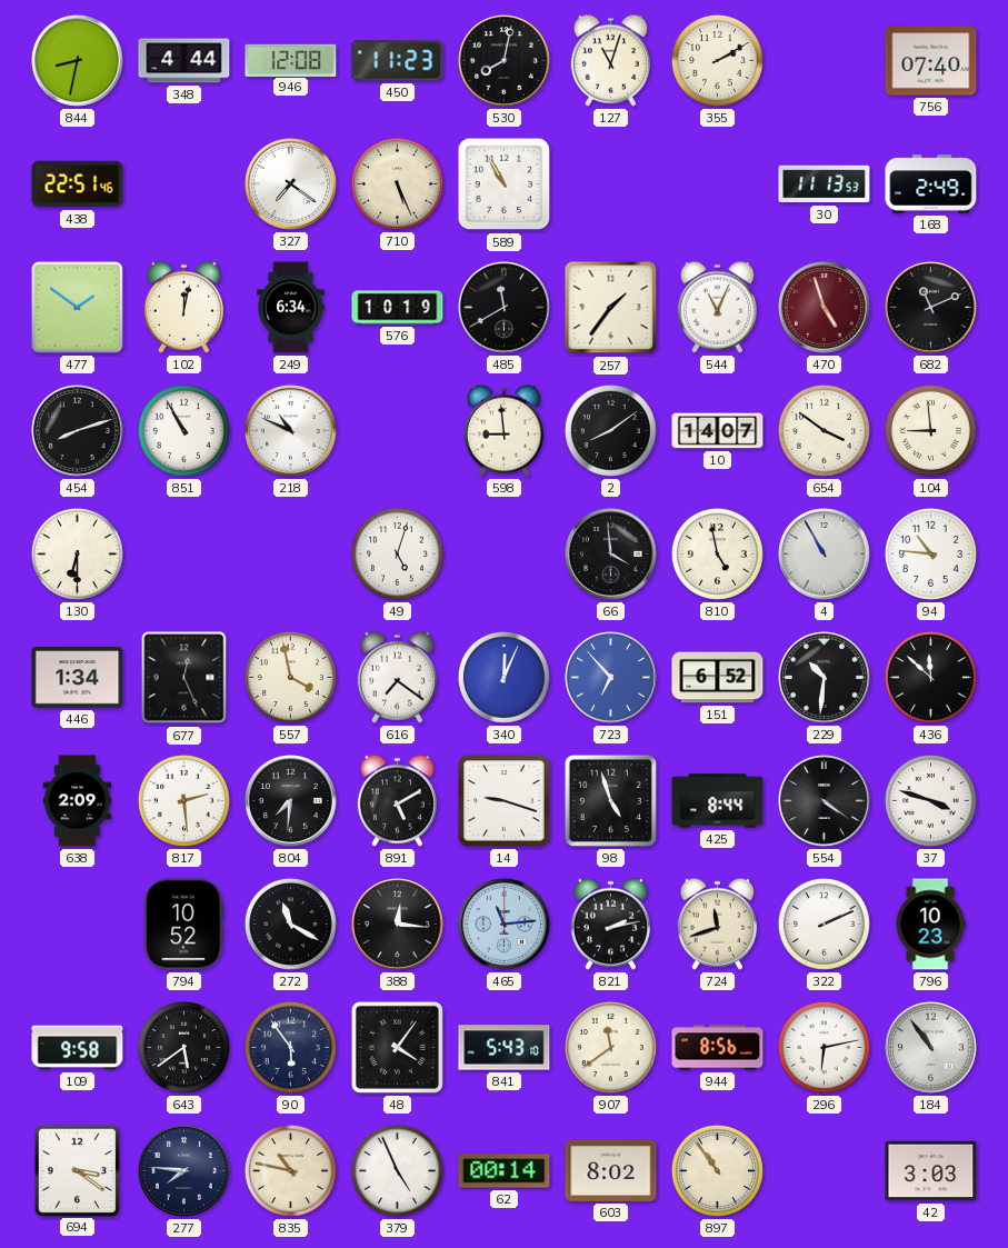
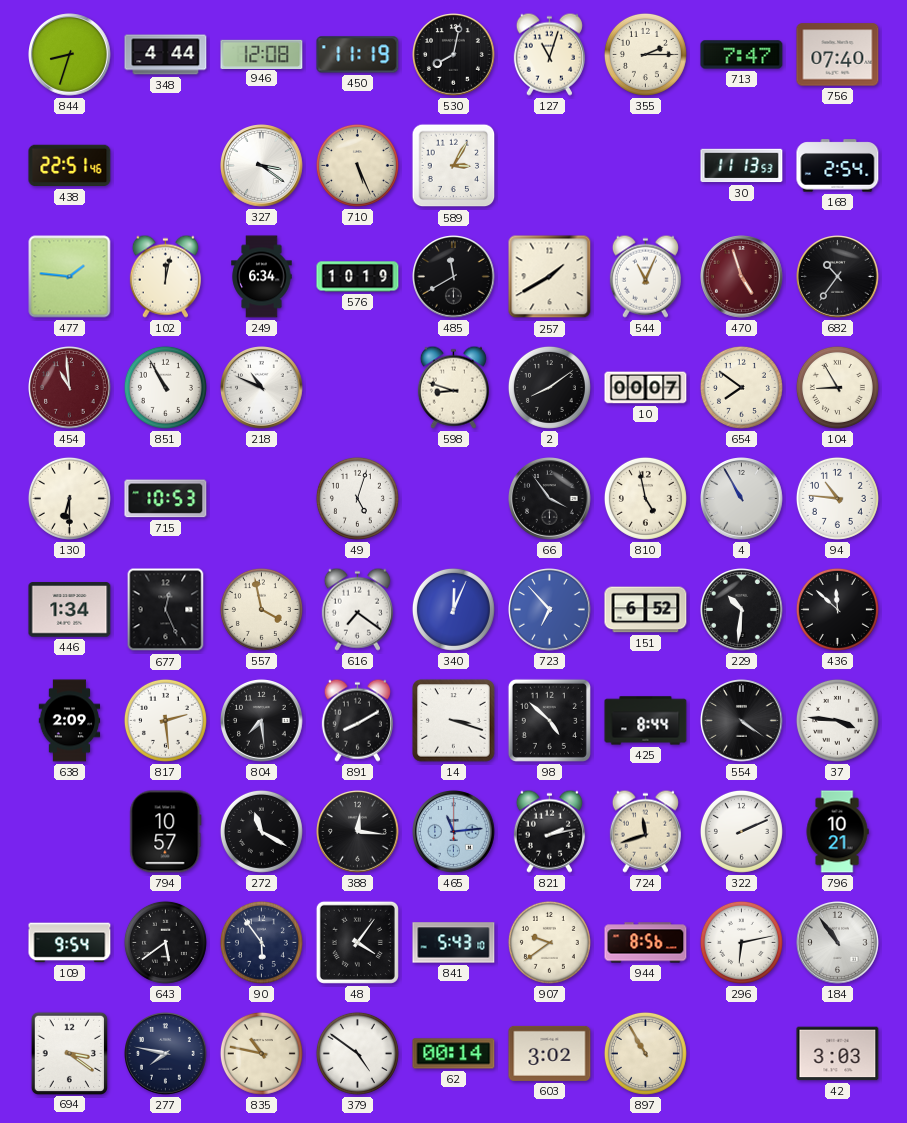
844: 8:32 -> 8:33
450: 11:23 -> 11:19
355: 2:10 -> 2:15
713: none -> 7:47
327: 7:21 -> 3:21
589: 10:55 -> 3:05
168: 2:49 -> 2:54
477: 1:51 -> 1:46
257: 1:36 -> 1:40
682: 11:11 -> 10:36
454: 8:12 -> 10:59
454 dial: black -> burgundy
598: 8:59 -> 8:48
10: 14:07 -> 00:07
654: 3:51 -> 7:51
104: 8:59 -> 8:55
715: none -> 10:53
66: 3:59 -> 3:54
804: 7:31 -> 7:29
891: 5:10 -> 8:10
14: 9:18 -> 3:18
98: 4:57 -> 4:52
37: 3:48 -> 3:46
794: 10:52 -> 10:57
796: 10:23 -> 10:21
109: 9:58 -> 9:54
907: 11:39 -> 9:39
277: 7:46 -> 7:47
379: 4:56 -> 4:51
603: 8:02 -> 3:02
897: 10:54 -> 10:55
